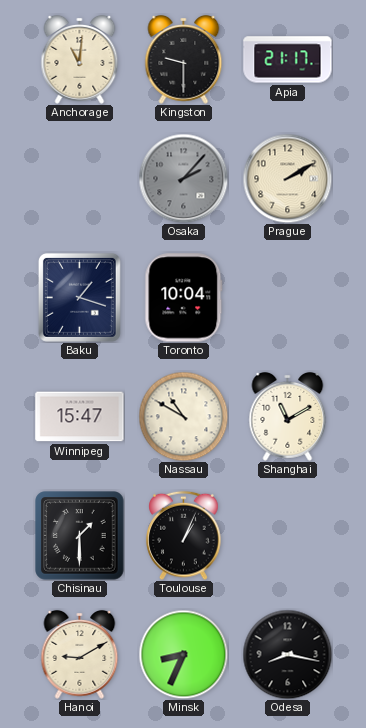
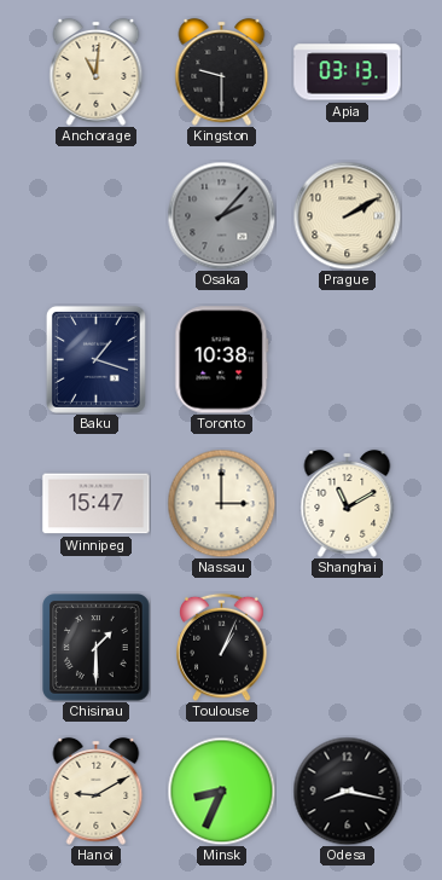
Apia: 21:17 -> 03:13
Toronto: 10:04 -> 10:38
Nassau: 10:50 -> 3:00
